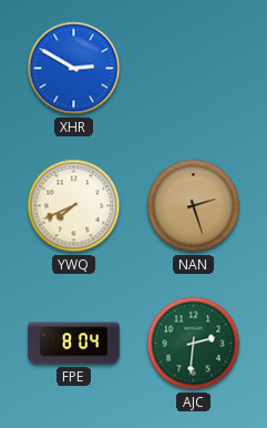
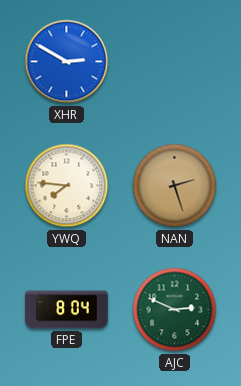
YWQ: 7:41 -> 7:46
AJC: 2:31 -> 2:49
